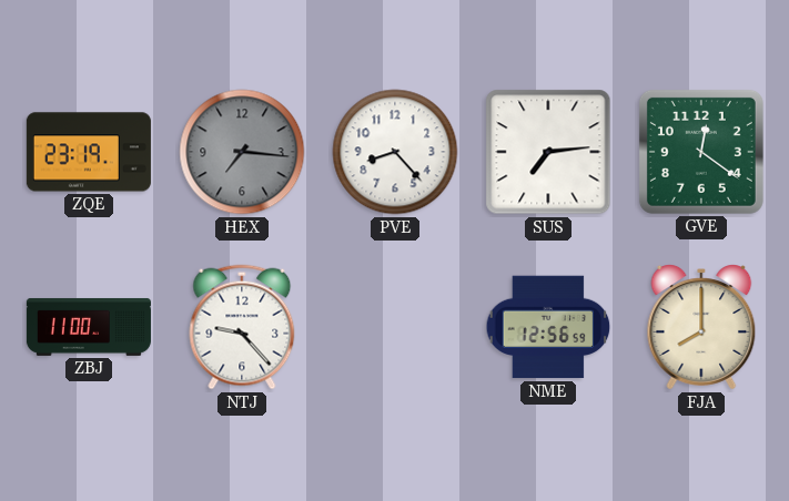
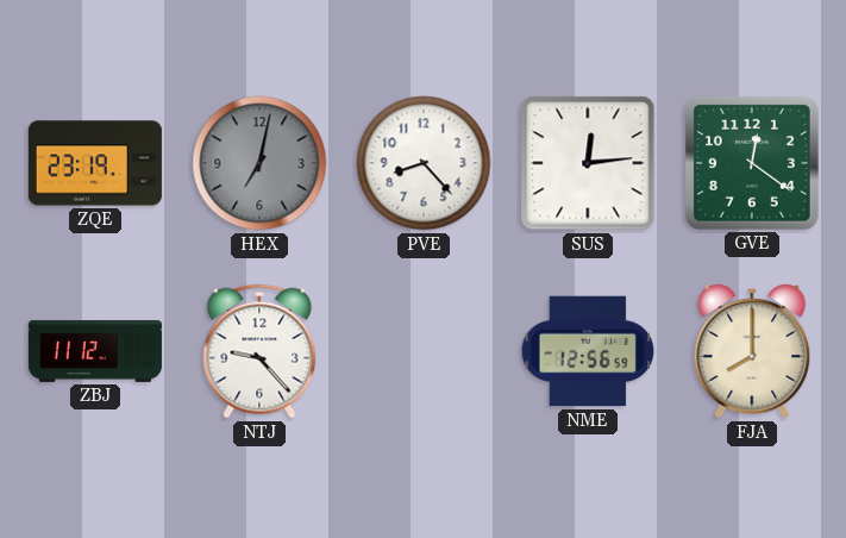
HEX: 7:16 -> 7:02
SUS: 7:14 -> 12:14
ZBJ: 11:00 -> 11:12
